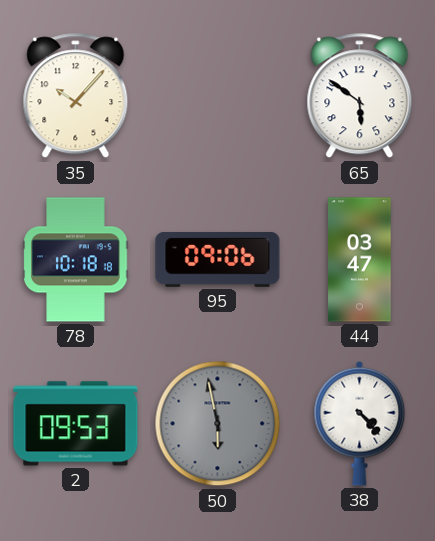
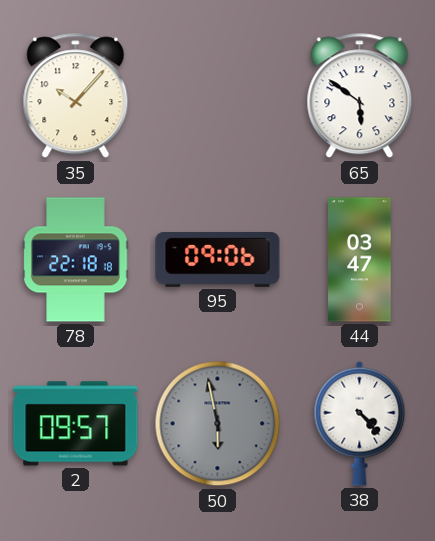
78: 10:18 -> 22:18
2: 09:53 -> 09:57
